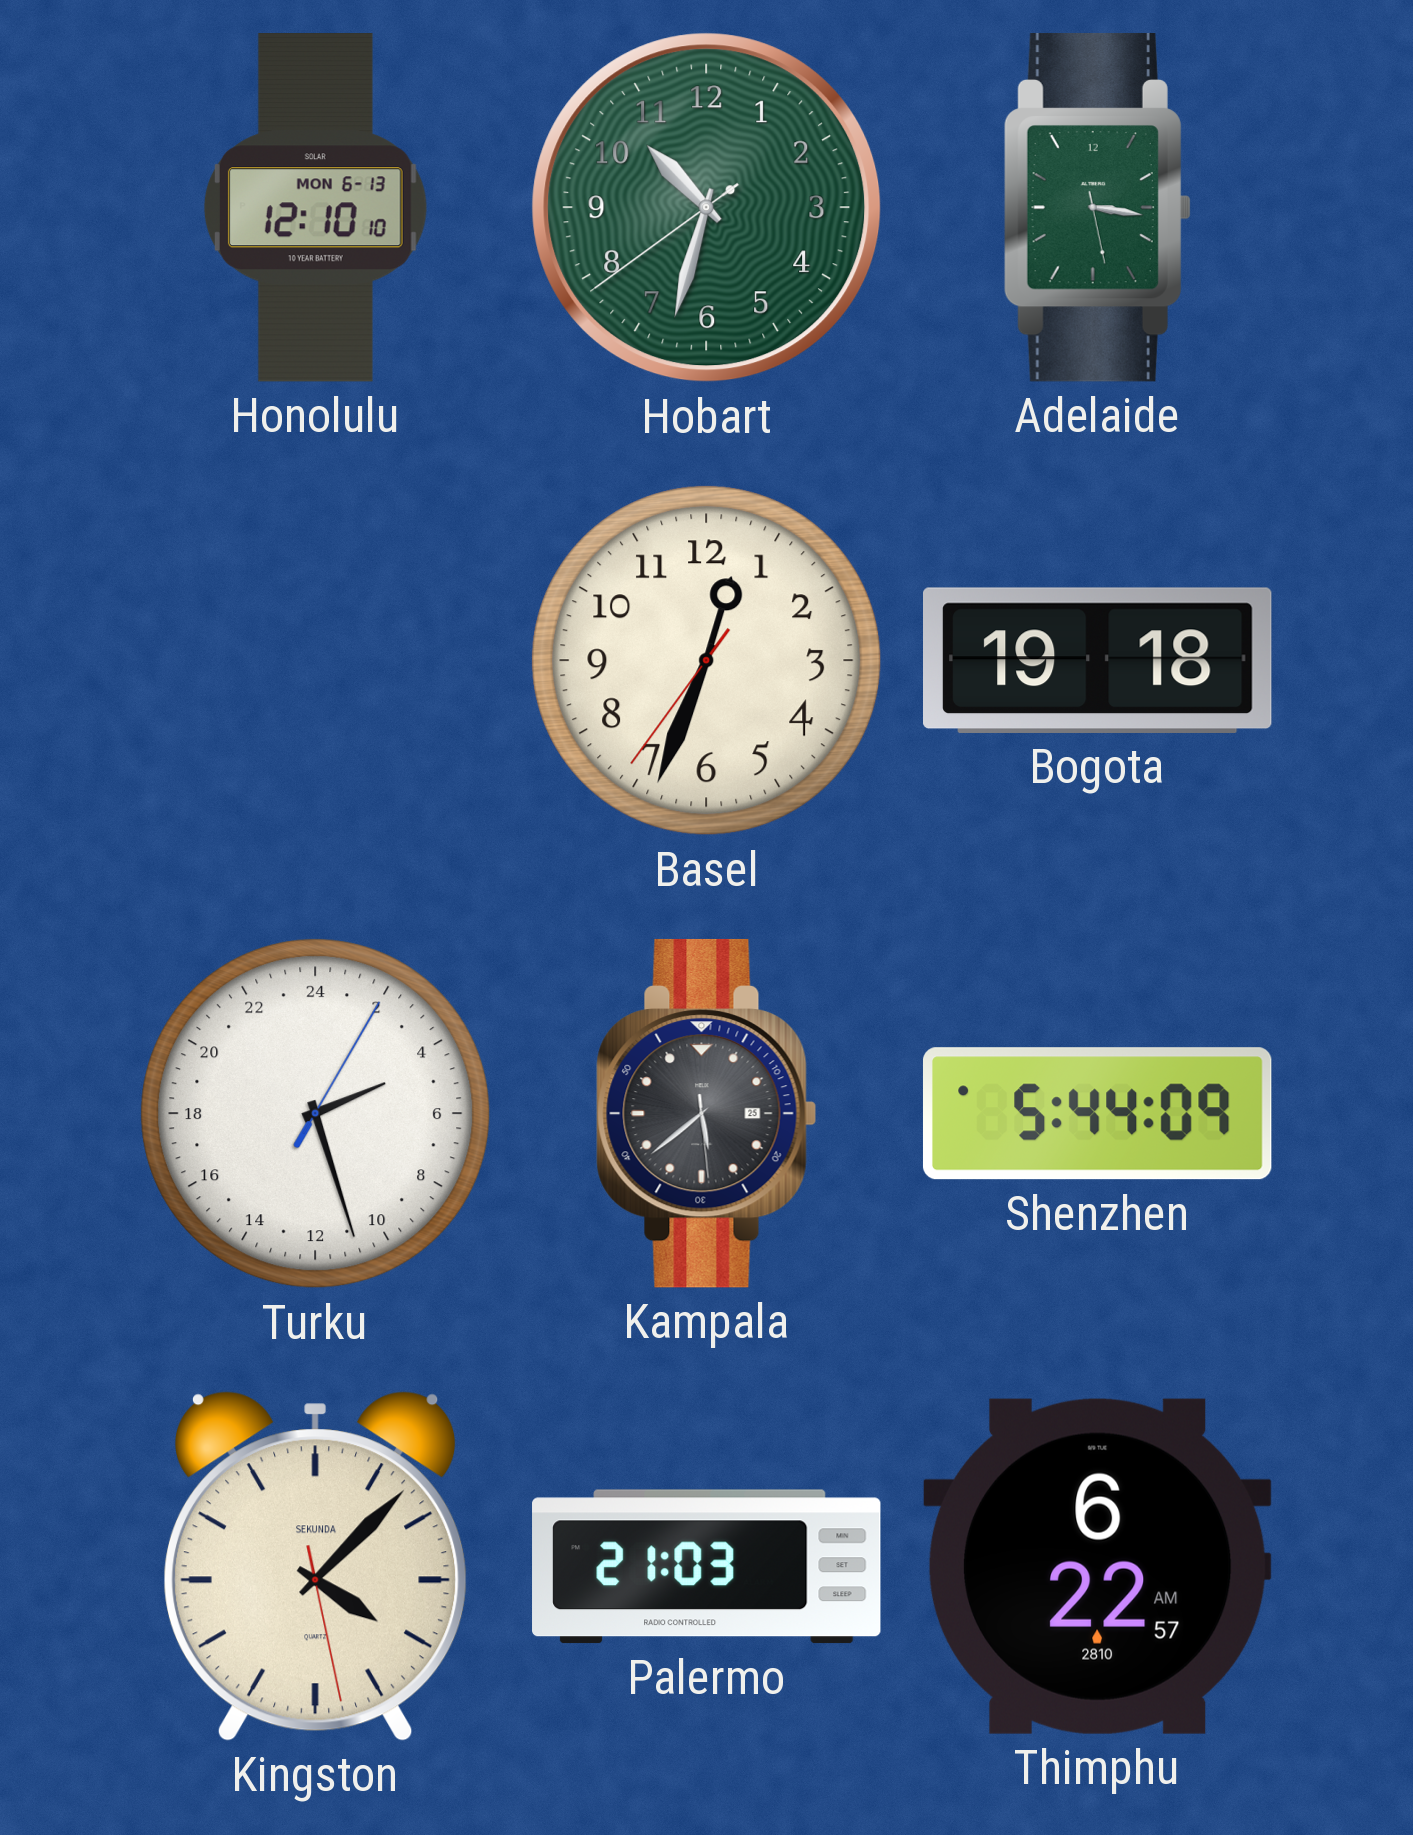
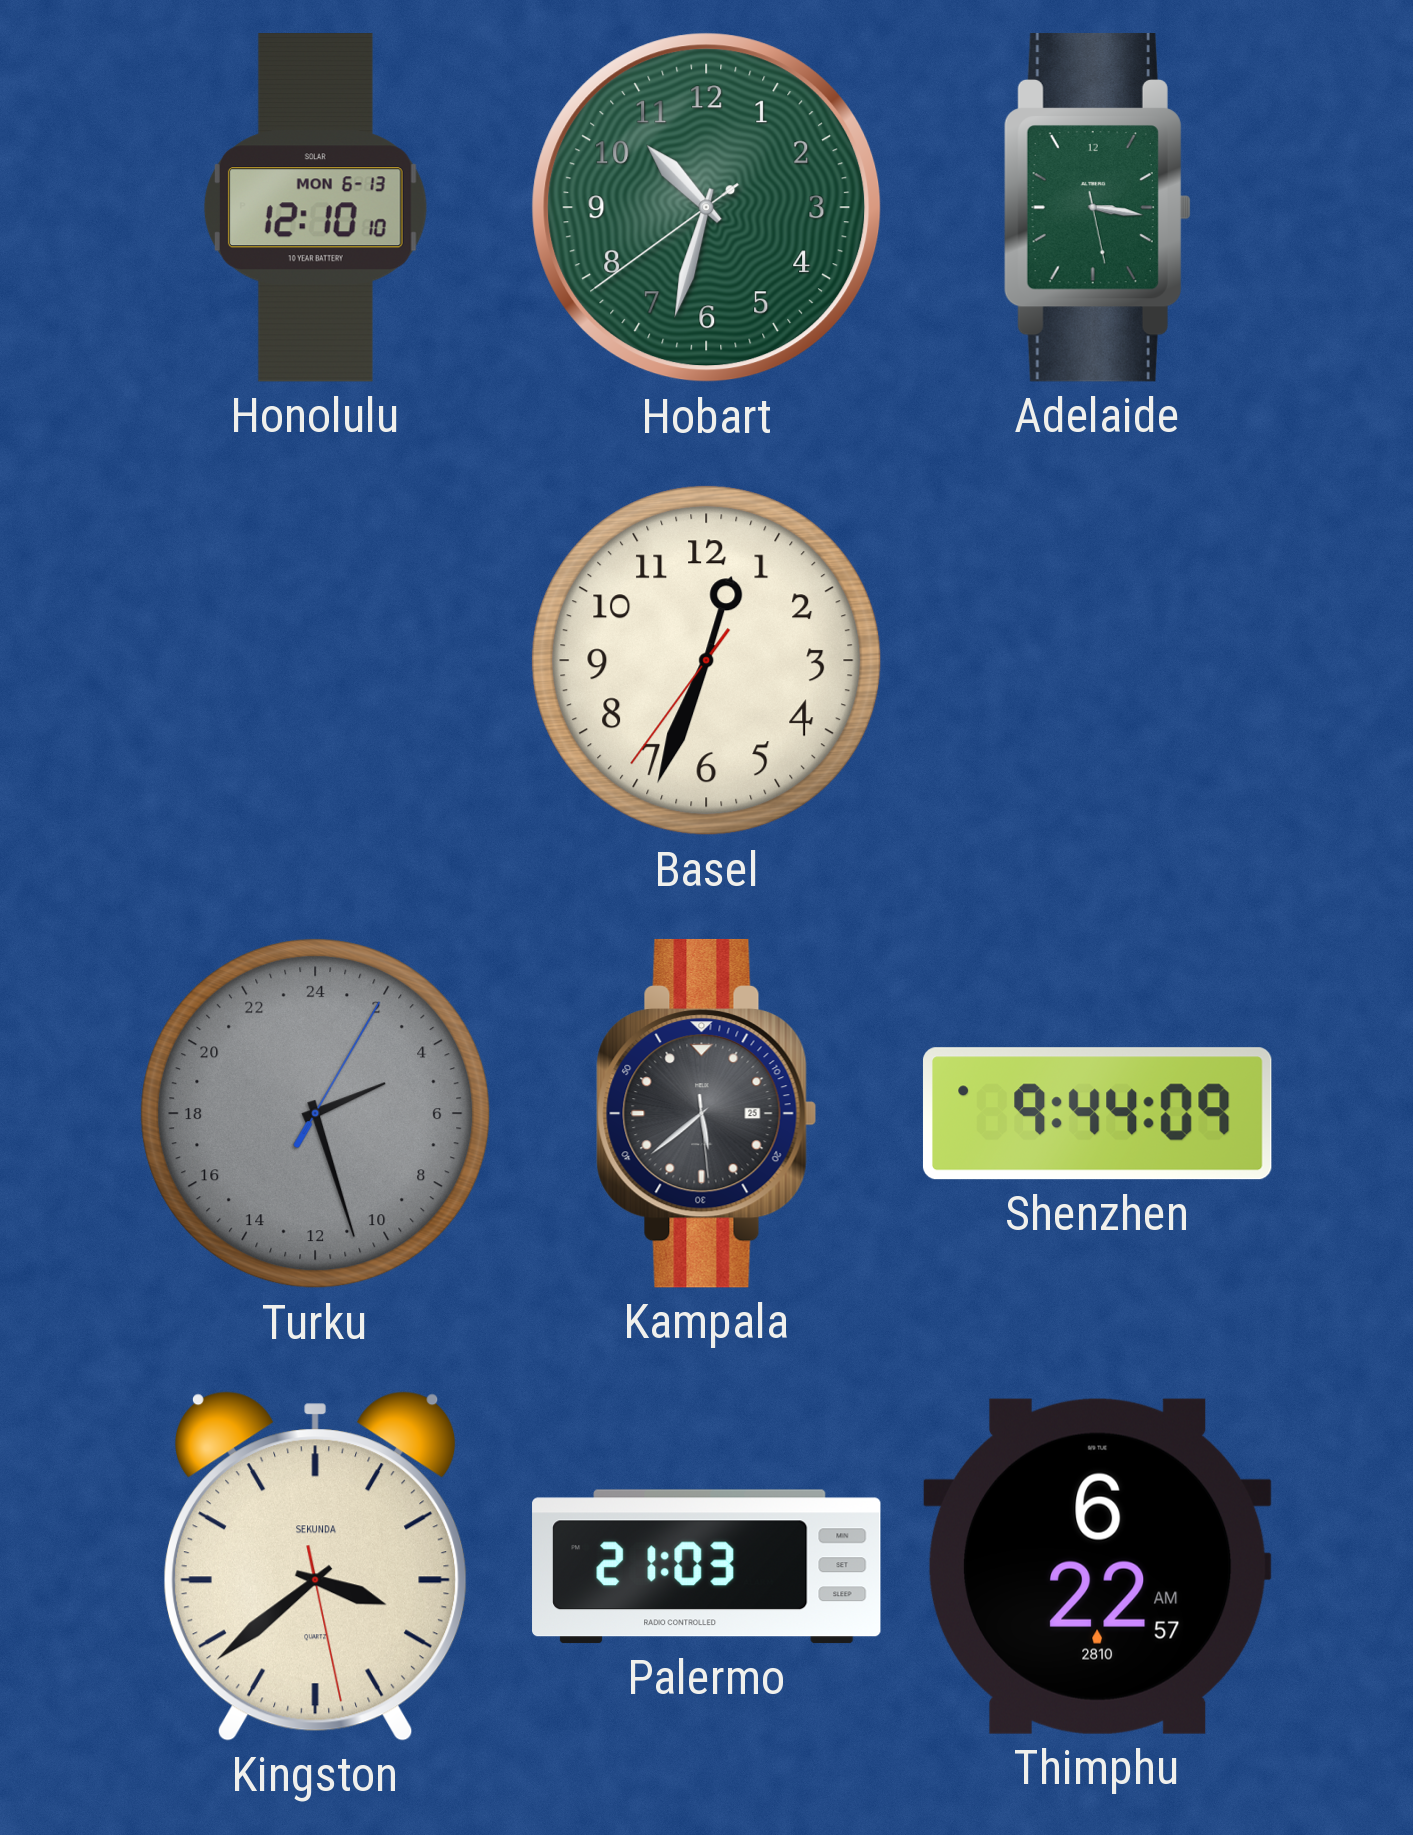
Bogota: 19:18 -> none
Turku dial: white -> grey
Shenzhen: 5:44 -> 9:44
Kingston: 4:07 -> 3:38
